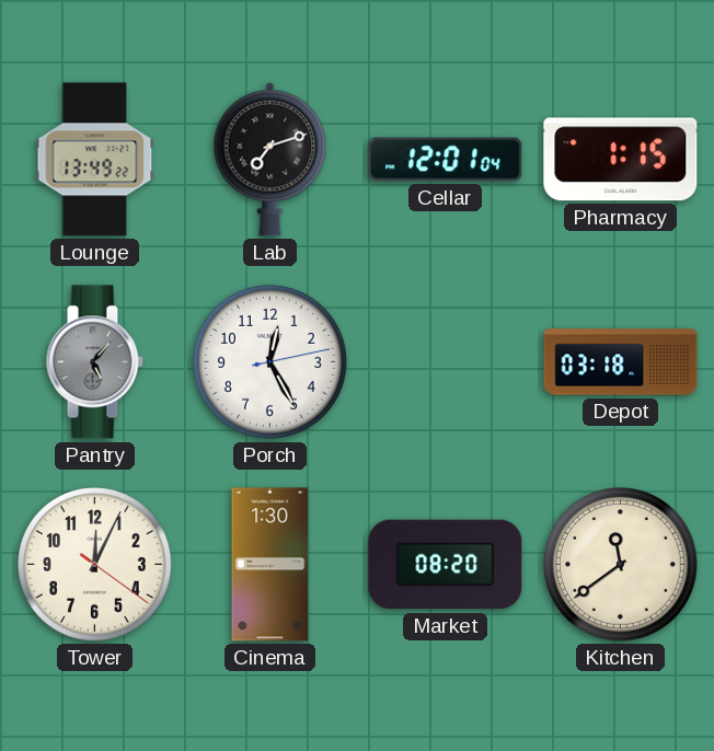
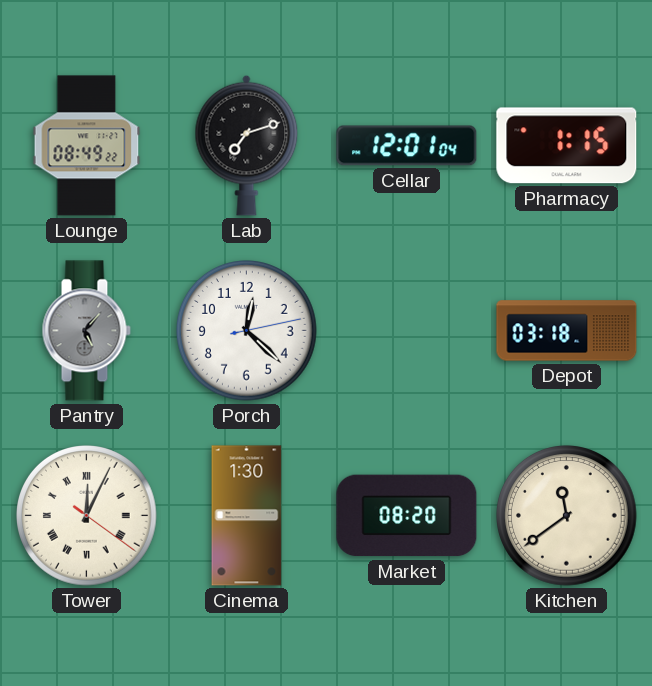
Lounge: 13:49 -> 08:49
Porch: 12:25 -> 12:22
Tower numerals: Arabic -> Roman
